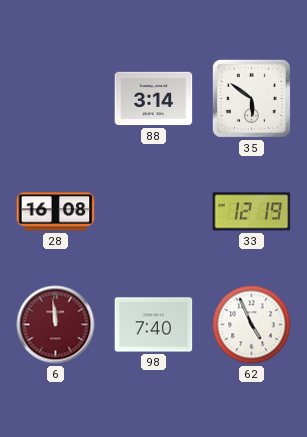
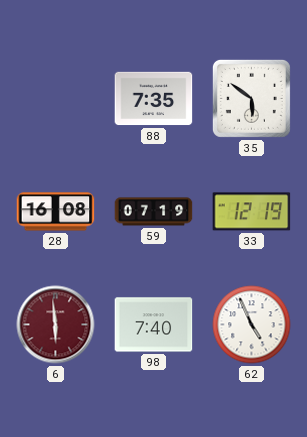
88: 3:14 -> 7:35
59: none -> 07:19
6: 11:59 -> 5:59
